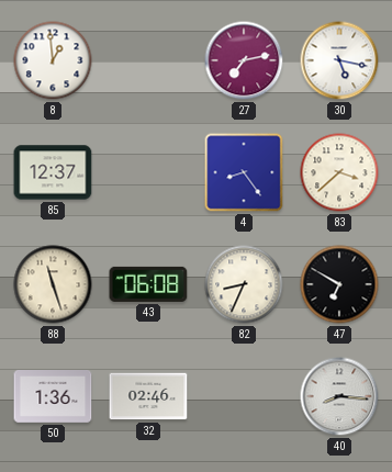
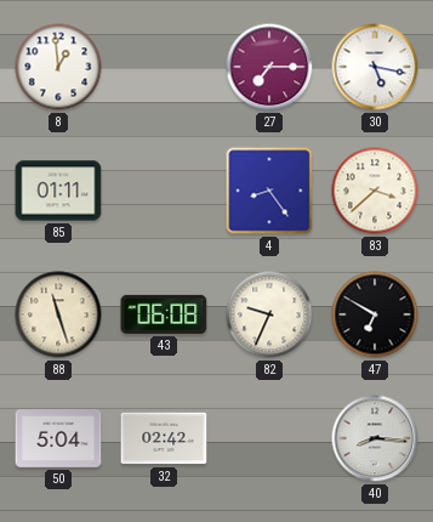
27: 7:13 -> 7:15
85: 12:37 -> 01:11
82: 8:34 -> 9:34
50: 1:36 -> 5:04
32: 02:46 -> 02:42
